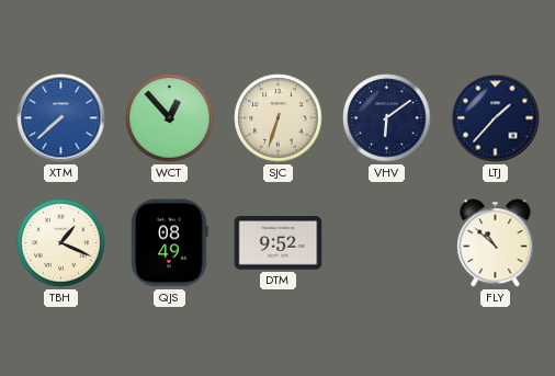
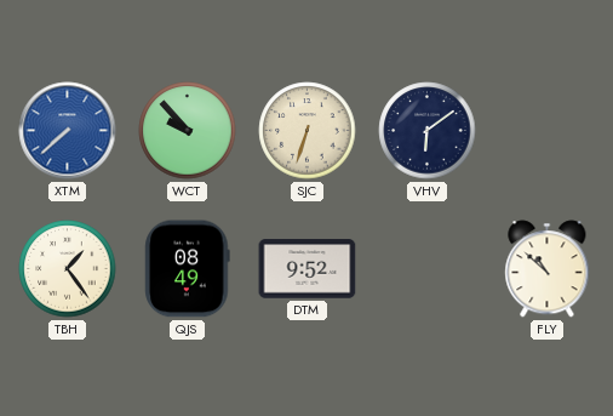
WCT: 12:53 -> 9:53
LTJ: 1:37 -> none
TBH: 1:19 -> 1:24
